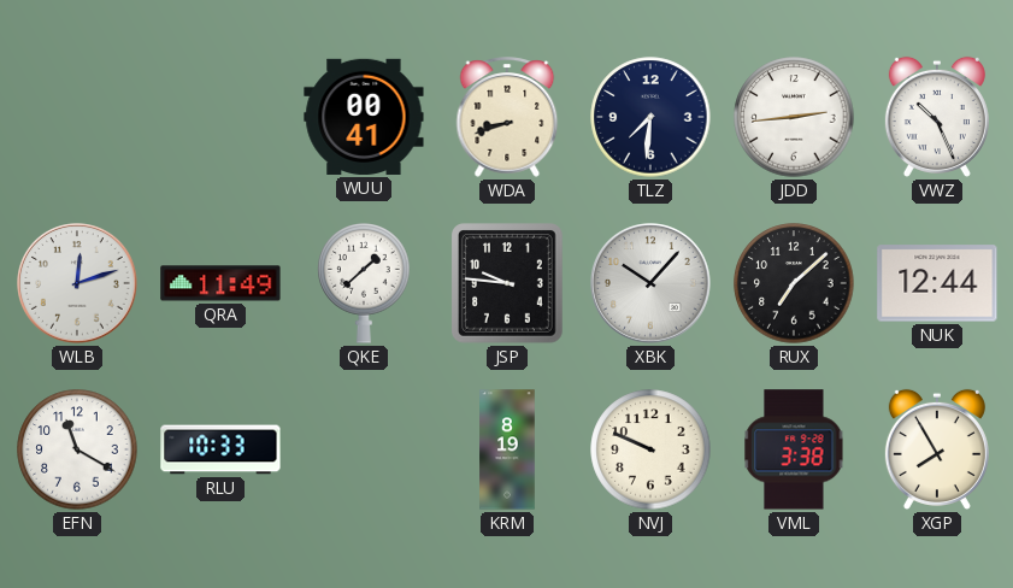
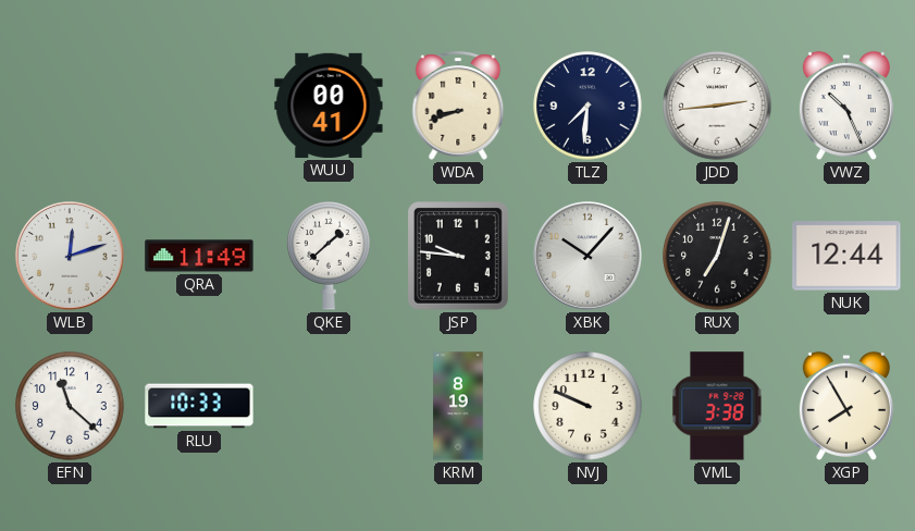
RUX: 7:08 -> 7:03
EFN: 11:20 -> 11:22
